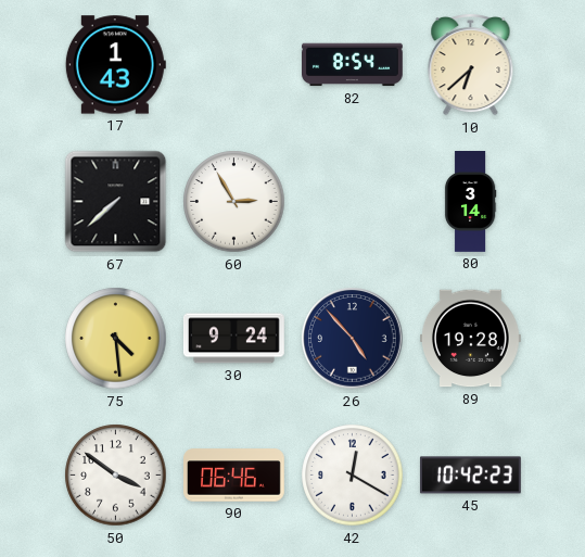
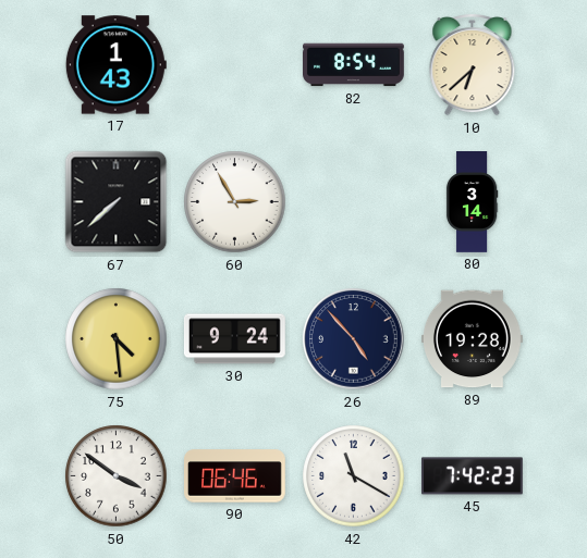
42: 12:20 -> 11:20
45: 10:42 -> 7:42
